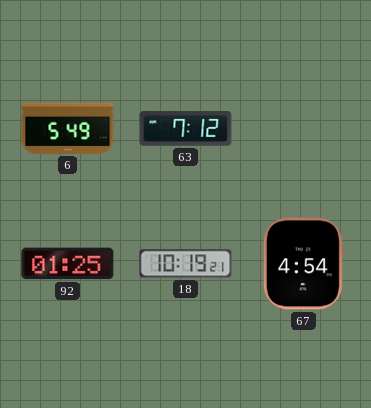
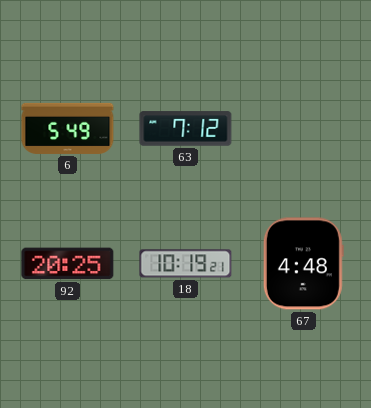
92: 01:25 -> 20:25
67: 4:54 -> 4:48
